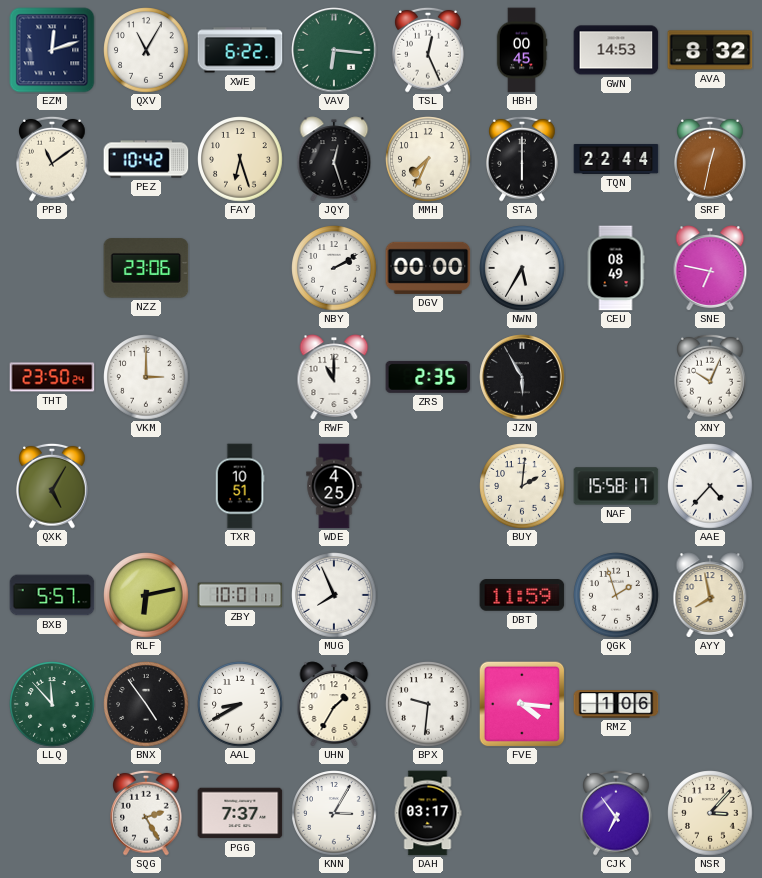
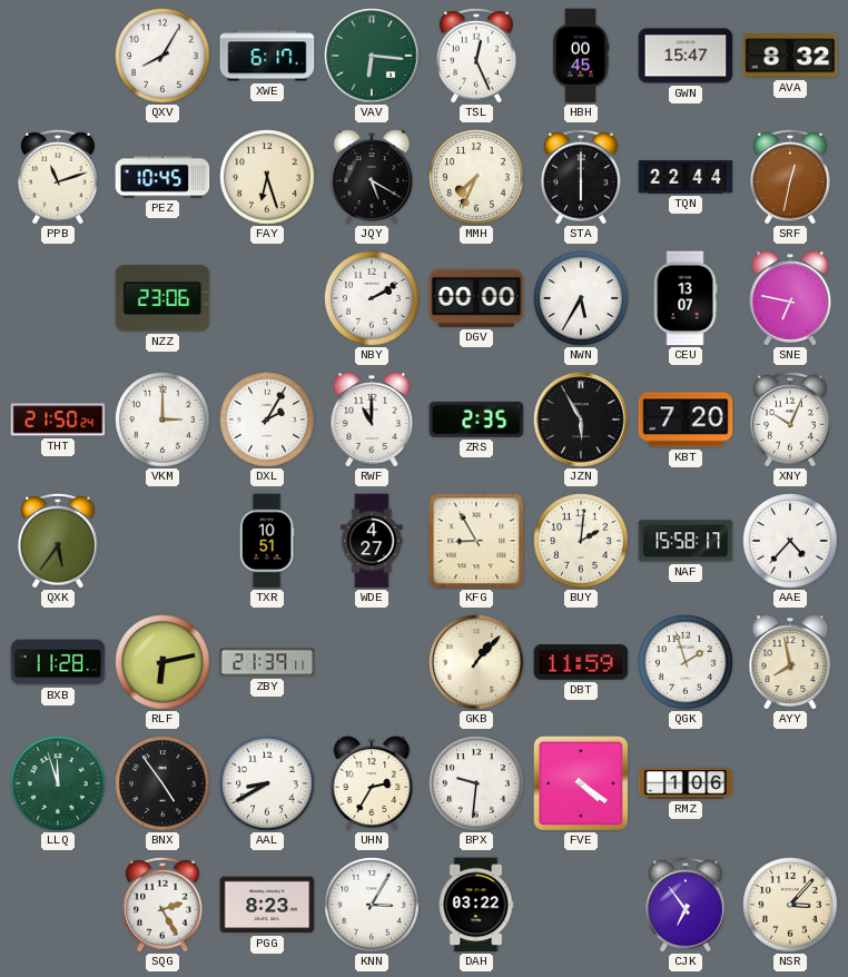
EZM: 12:12 -> none
QXV: 11:05 -> 8:05
XWE: 6:22 -> 6:17
GWN: 14:53 -> 15:47
PPB: 11:09 -> 11:12
PEZ: 10:42 -> 10:45
JQY: 12:27 -> 5:20
CEU: 08:49 -> 13:07
THT: 23:50 -> 21:50
DXL: none -> 2:05
KBT: none -> 7:20
QXK: 5:05 -> 5:36
WDE: 4:25 -> 4:27
KFG: none -> 8:55
BXB: 5:57 -> 11:28
ZBY: 10:01 -> 21:39
MUG: 7:56 -> none
GKB: none -> 1:07
LLQ: 11:53 -> 11:57
UHN: 1:35 -> 2:35
FVE: 4:16 -> 4:21
PGG: 7:37 -> 8:23
DAH: 03:17 -> 03:22
